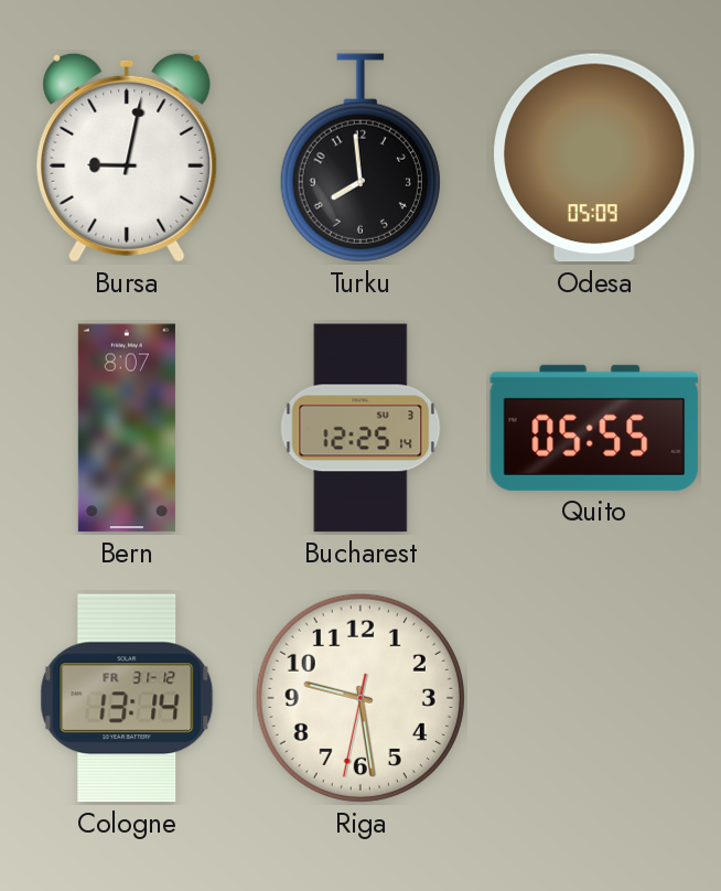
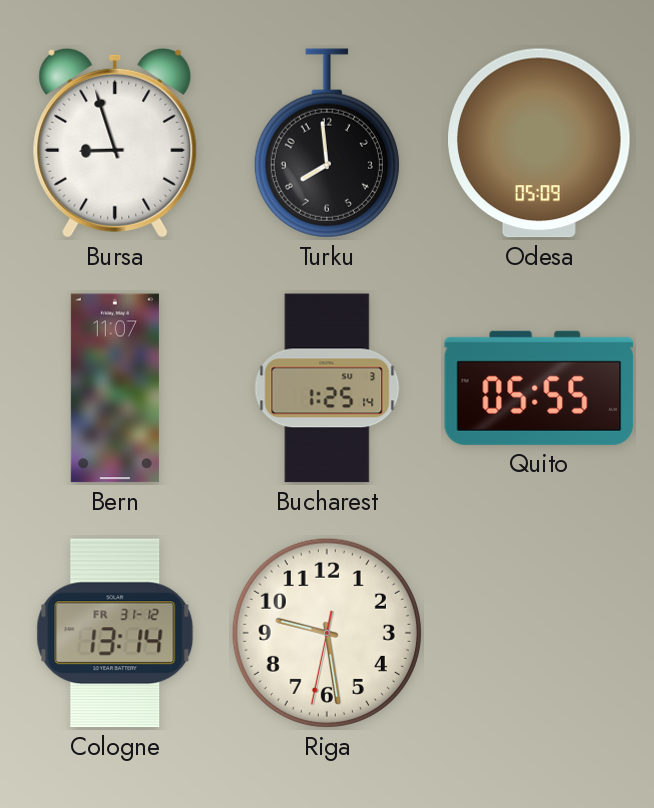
Bursa: 9:02 -> 8:57
Bern: 8:07 -> 11:07
Bucharest: 12:25 -> 1:25
